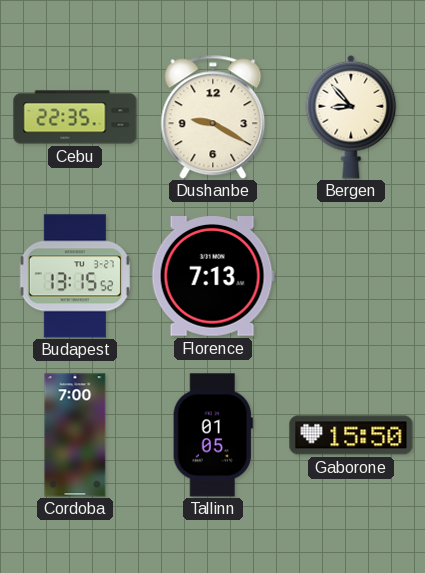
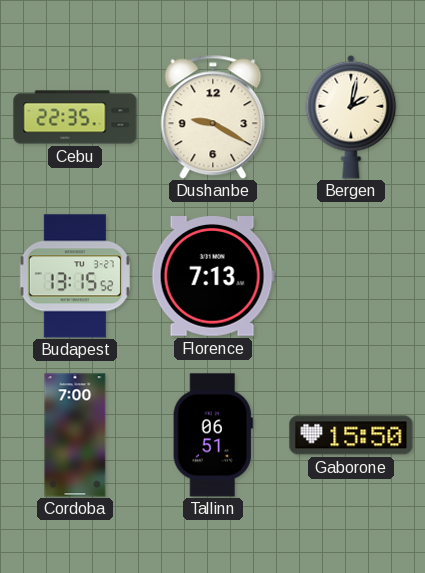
Bergen: 8:53 -> 2:02
Tallinn: 01:05 -> 06:51
